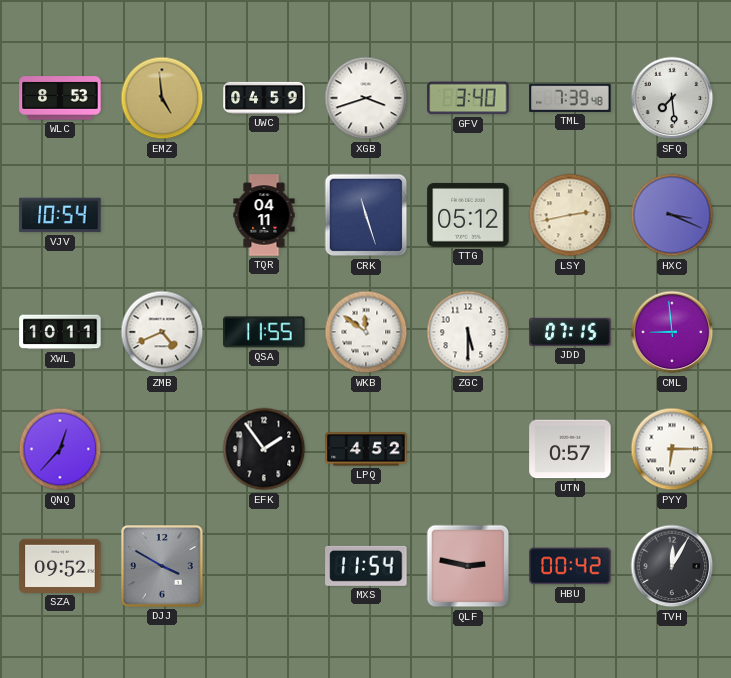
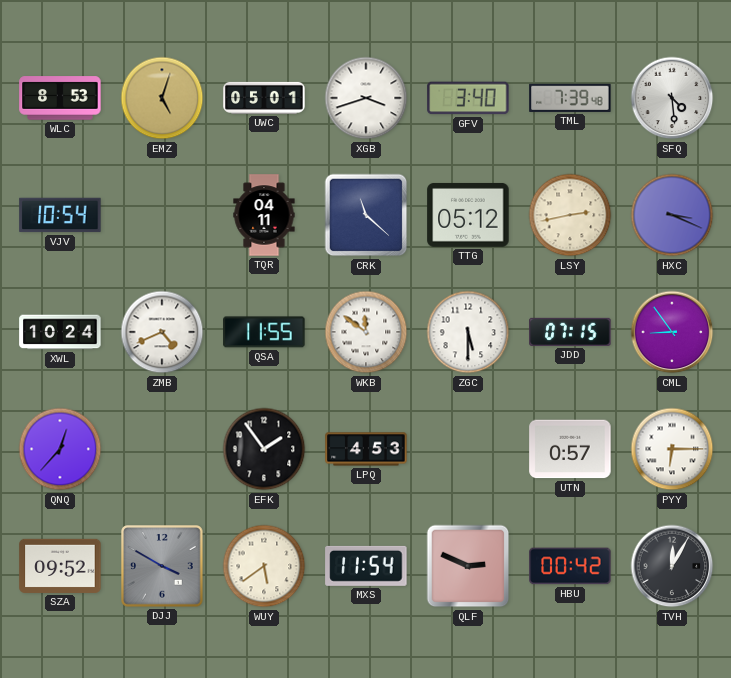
EMZ: 4:59 -> 5:03
UWC: 04:59 -> 05:01
SFQ: 7:29 -> 4:29
CRK: 11:27 -> 11:22
XWL: 10:11 -> 10:24
CML: 8:59 -> 8:54
LPQ: 4:52 -> 4:53
WUY: none -> 5:39
QLF: 2:47 -> 2:49
